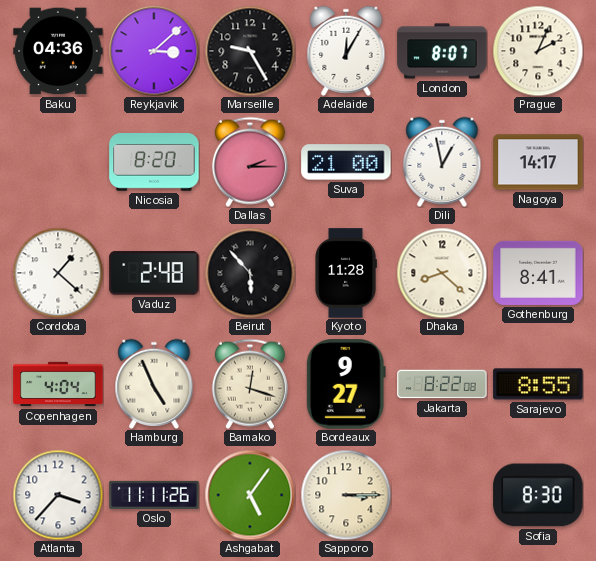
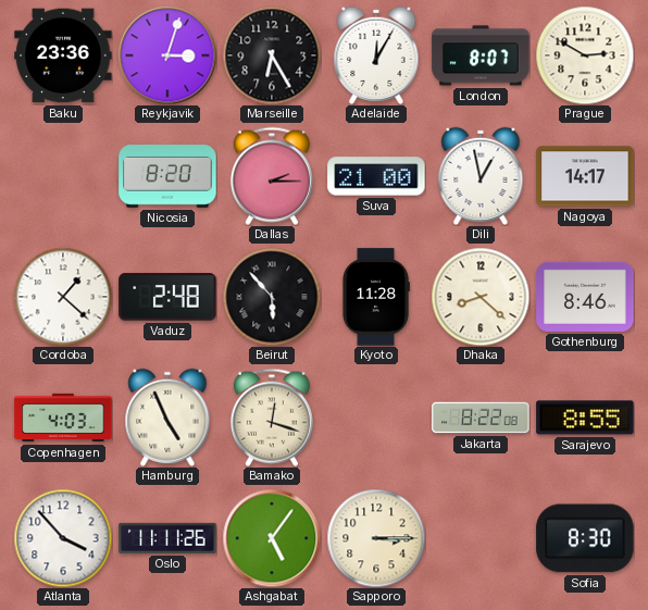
Baku: 04:36 -> 23:36
Reykjavik: 3:08 -> 3:03
Marseille: 9:25 -> 6:25
Prague: 2:04 -> 2:50
Gothenburg: 8:41 -> 8:46
Copenhagen: 4:04 -> 4:03
Bordeaux: 9:27 -> none
Atlanta: 3:37 -> 3:53
